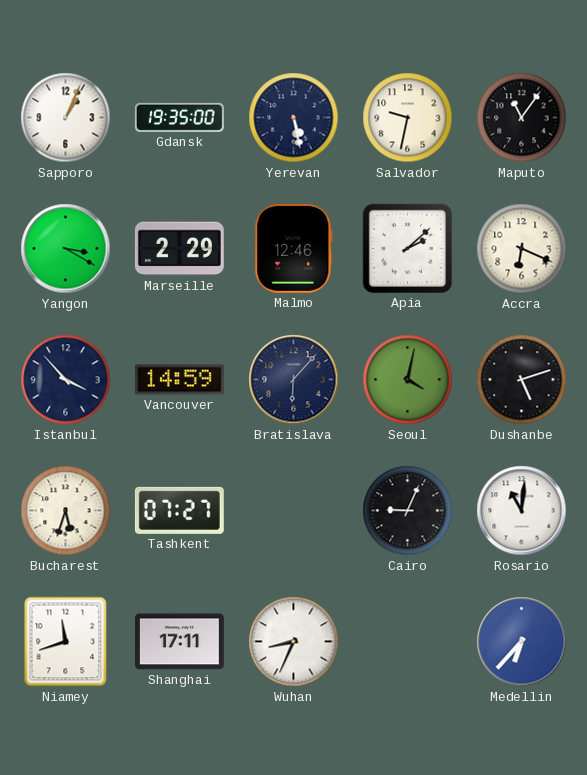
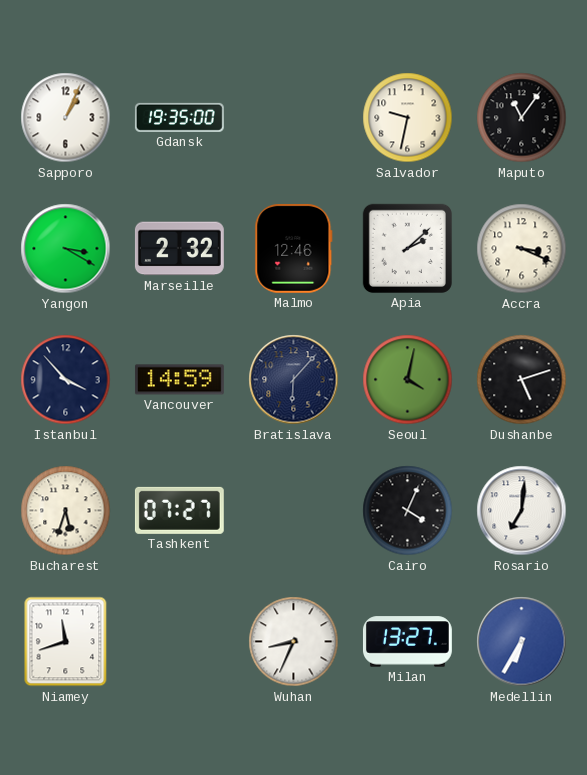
Yerevan: 5:28 -> none
Marseille: 2:29 -> 2:32
Accra: 6:19 -> 3:19
Cairo: 9:04 -> 4:04
Rosario: 11:01 -> 7:01
Shanghai: 17:11 -> none
Milan: none -> 13:27
Medellin: 6:37 -> 6:35
